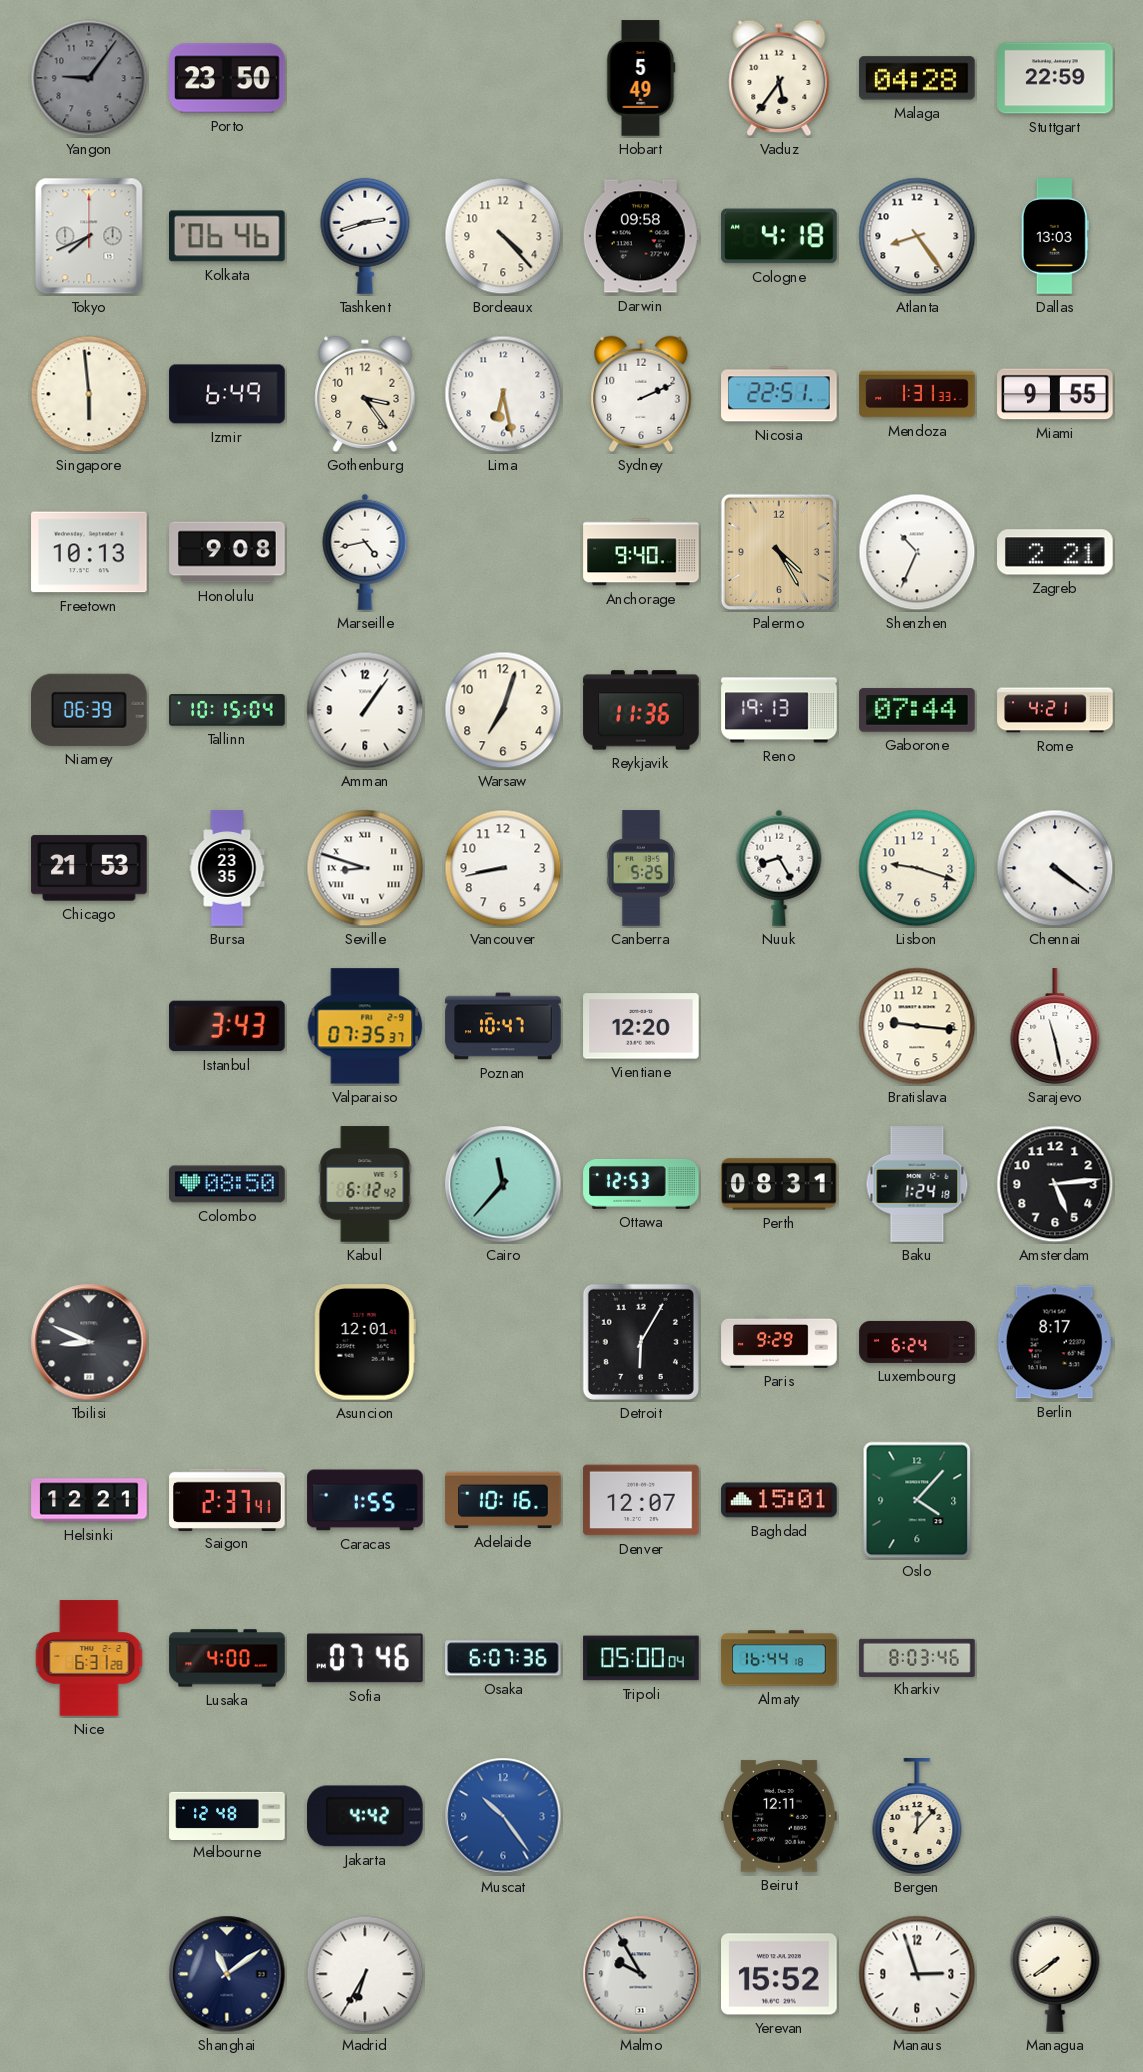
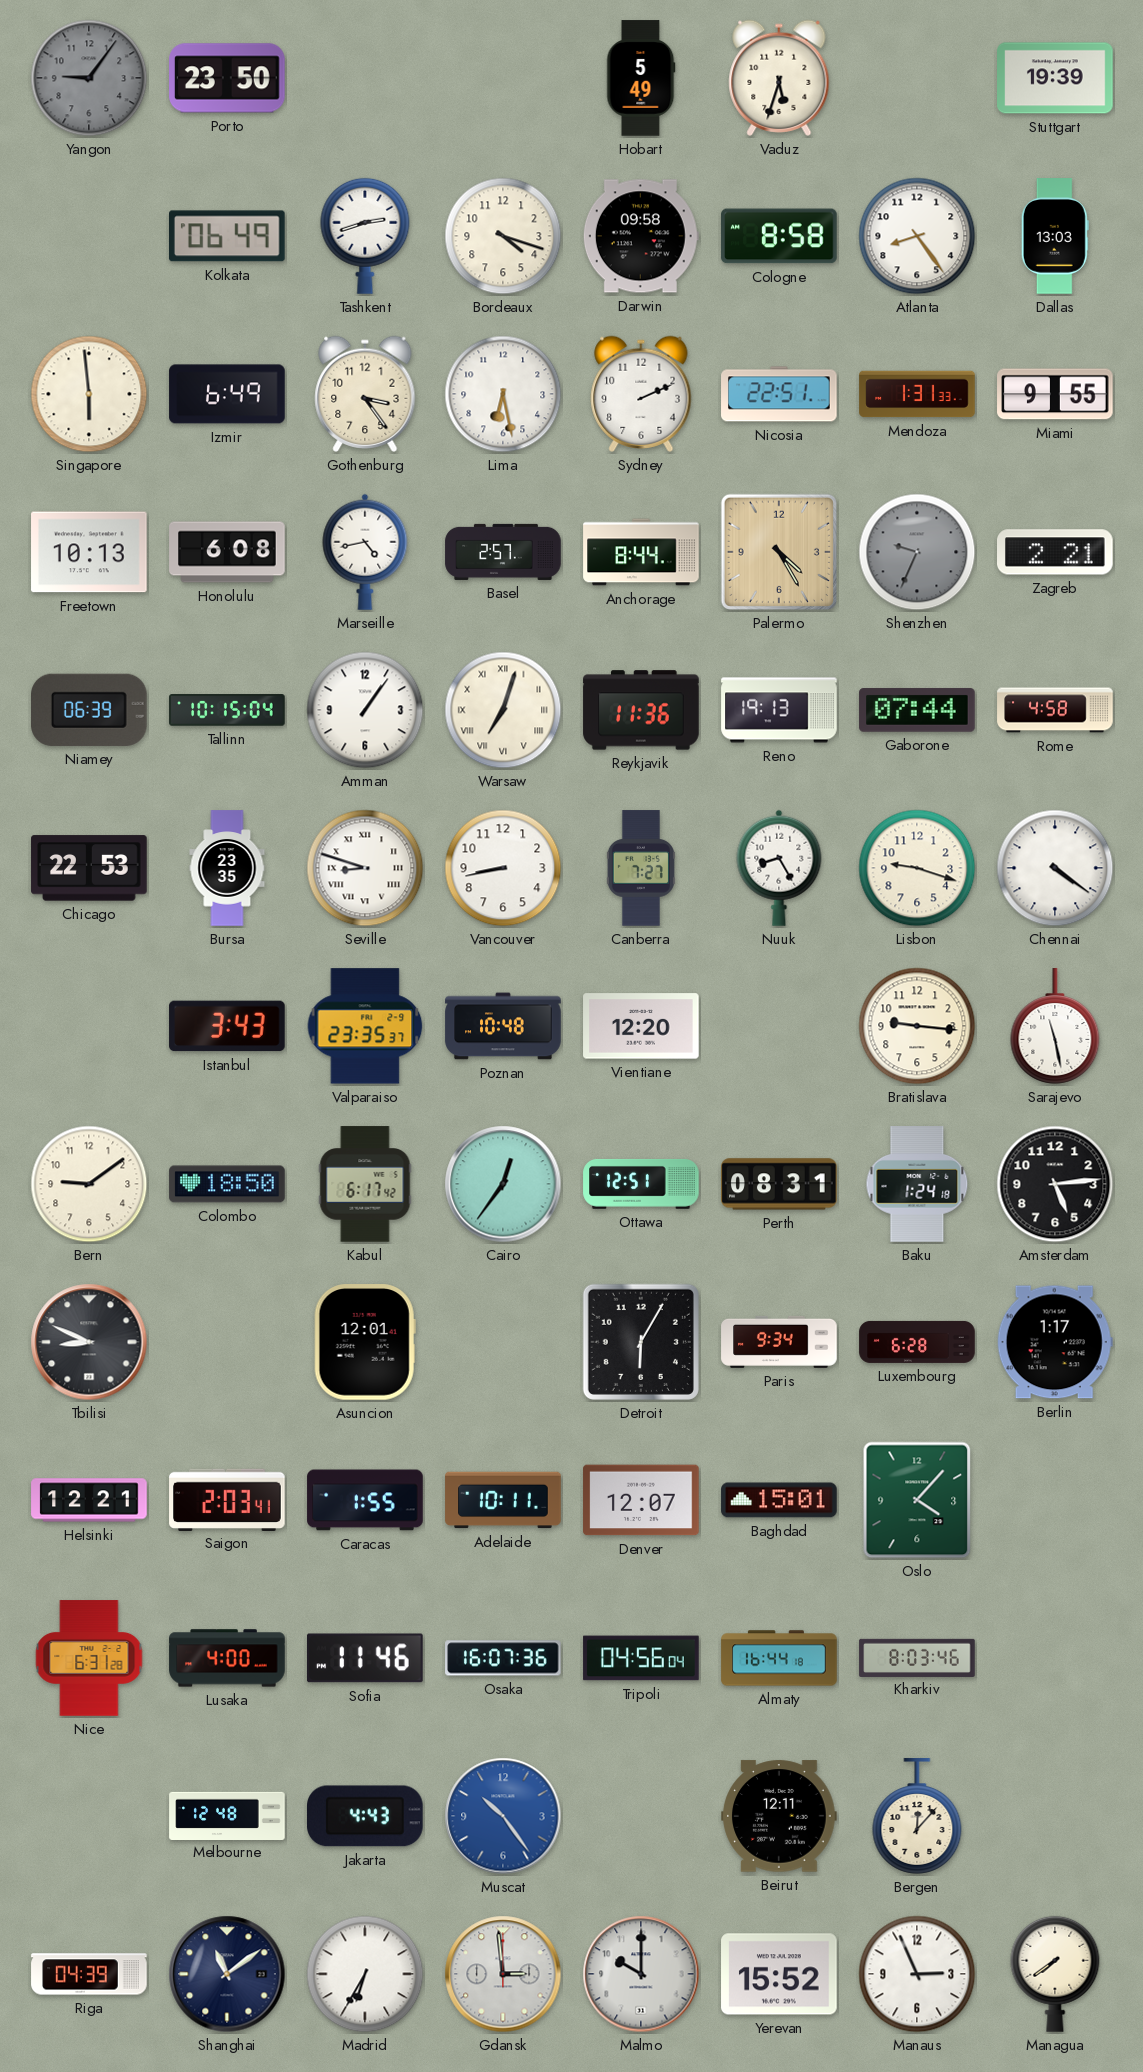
Vaduz: 5:36 -> 5:33
Malaga: 04:28 -> none
Stuttgart: 22:59 -> 19:39
Tokyo: 7:41 -> none
Kolkata: 06:46 -> 06:49
Bordeaux: 4:23 -> 4:18
Cologne: 4:18 -> 8:58
Honolulu: 9:08 -> 6:08
Basel: none -> 2:57
Anchorage: 9:40 -> 8:44
Shenzhen: 10:34 -> 9:34
Shenzhen dial: white -> grey
Warsaw numerals: Arabic -> Roman
Rome: 4:21 -> 4:58
Chicago: 21:53 -> 22:53
Canberra: 5:25 -> 7:27
Valparaiso: 07:35 -> 23:35
Poznan: 10:47 -> 10:48
Bern: none -> 9:09
Colombo: 08:50 -> 18:50
Kabul: 6:12 -> 6:17
Cairo: 11:37 -> 12:36
Ottawa: 12:53 -> 12:51
Paris: 9:29 -> 9:34
Luxembourg: 6:24 -> 6:28
Berlin: 8:17 -> 1:17
Saigon: 2:37 -> 2:03
Adelaide: 10:16 -> 10:11
Sofia: 07:46 -> 11:46
Osaka: 6:07 -> 16:07
Tripoli: 05:00 -> 04:56
Jakarta: 4:42 -> 4:43
Riga: none -> 04:39
Gdansk: none -> 2:59
Malmo: 9:55 -> 10:00
Manaus: 2:57 -> 2:56
